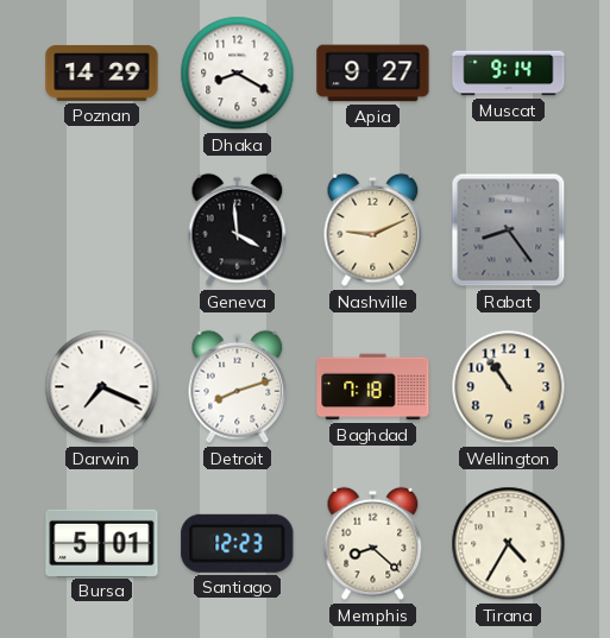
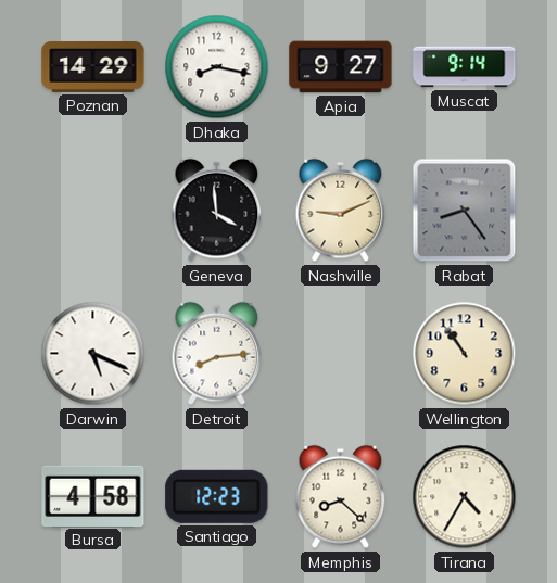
Dhaka: 8:20 -> 8:17
Darwin: 7:19 -> 5:19
Detroit: 8:12 -> 8:14
Baghdad: 7:18 -> none
Bursa: 5:01 -> 4:58
